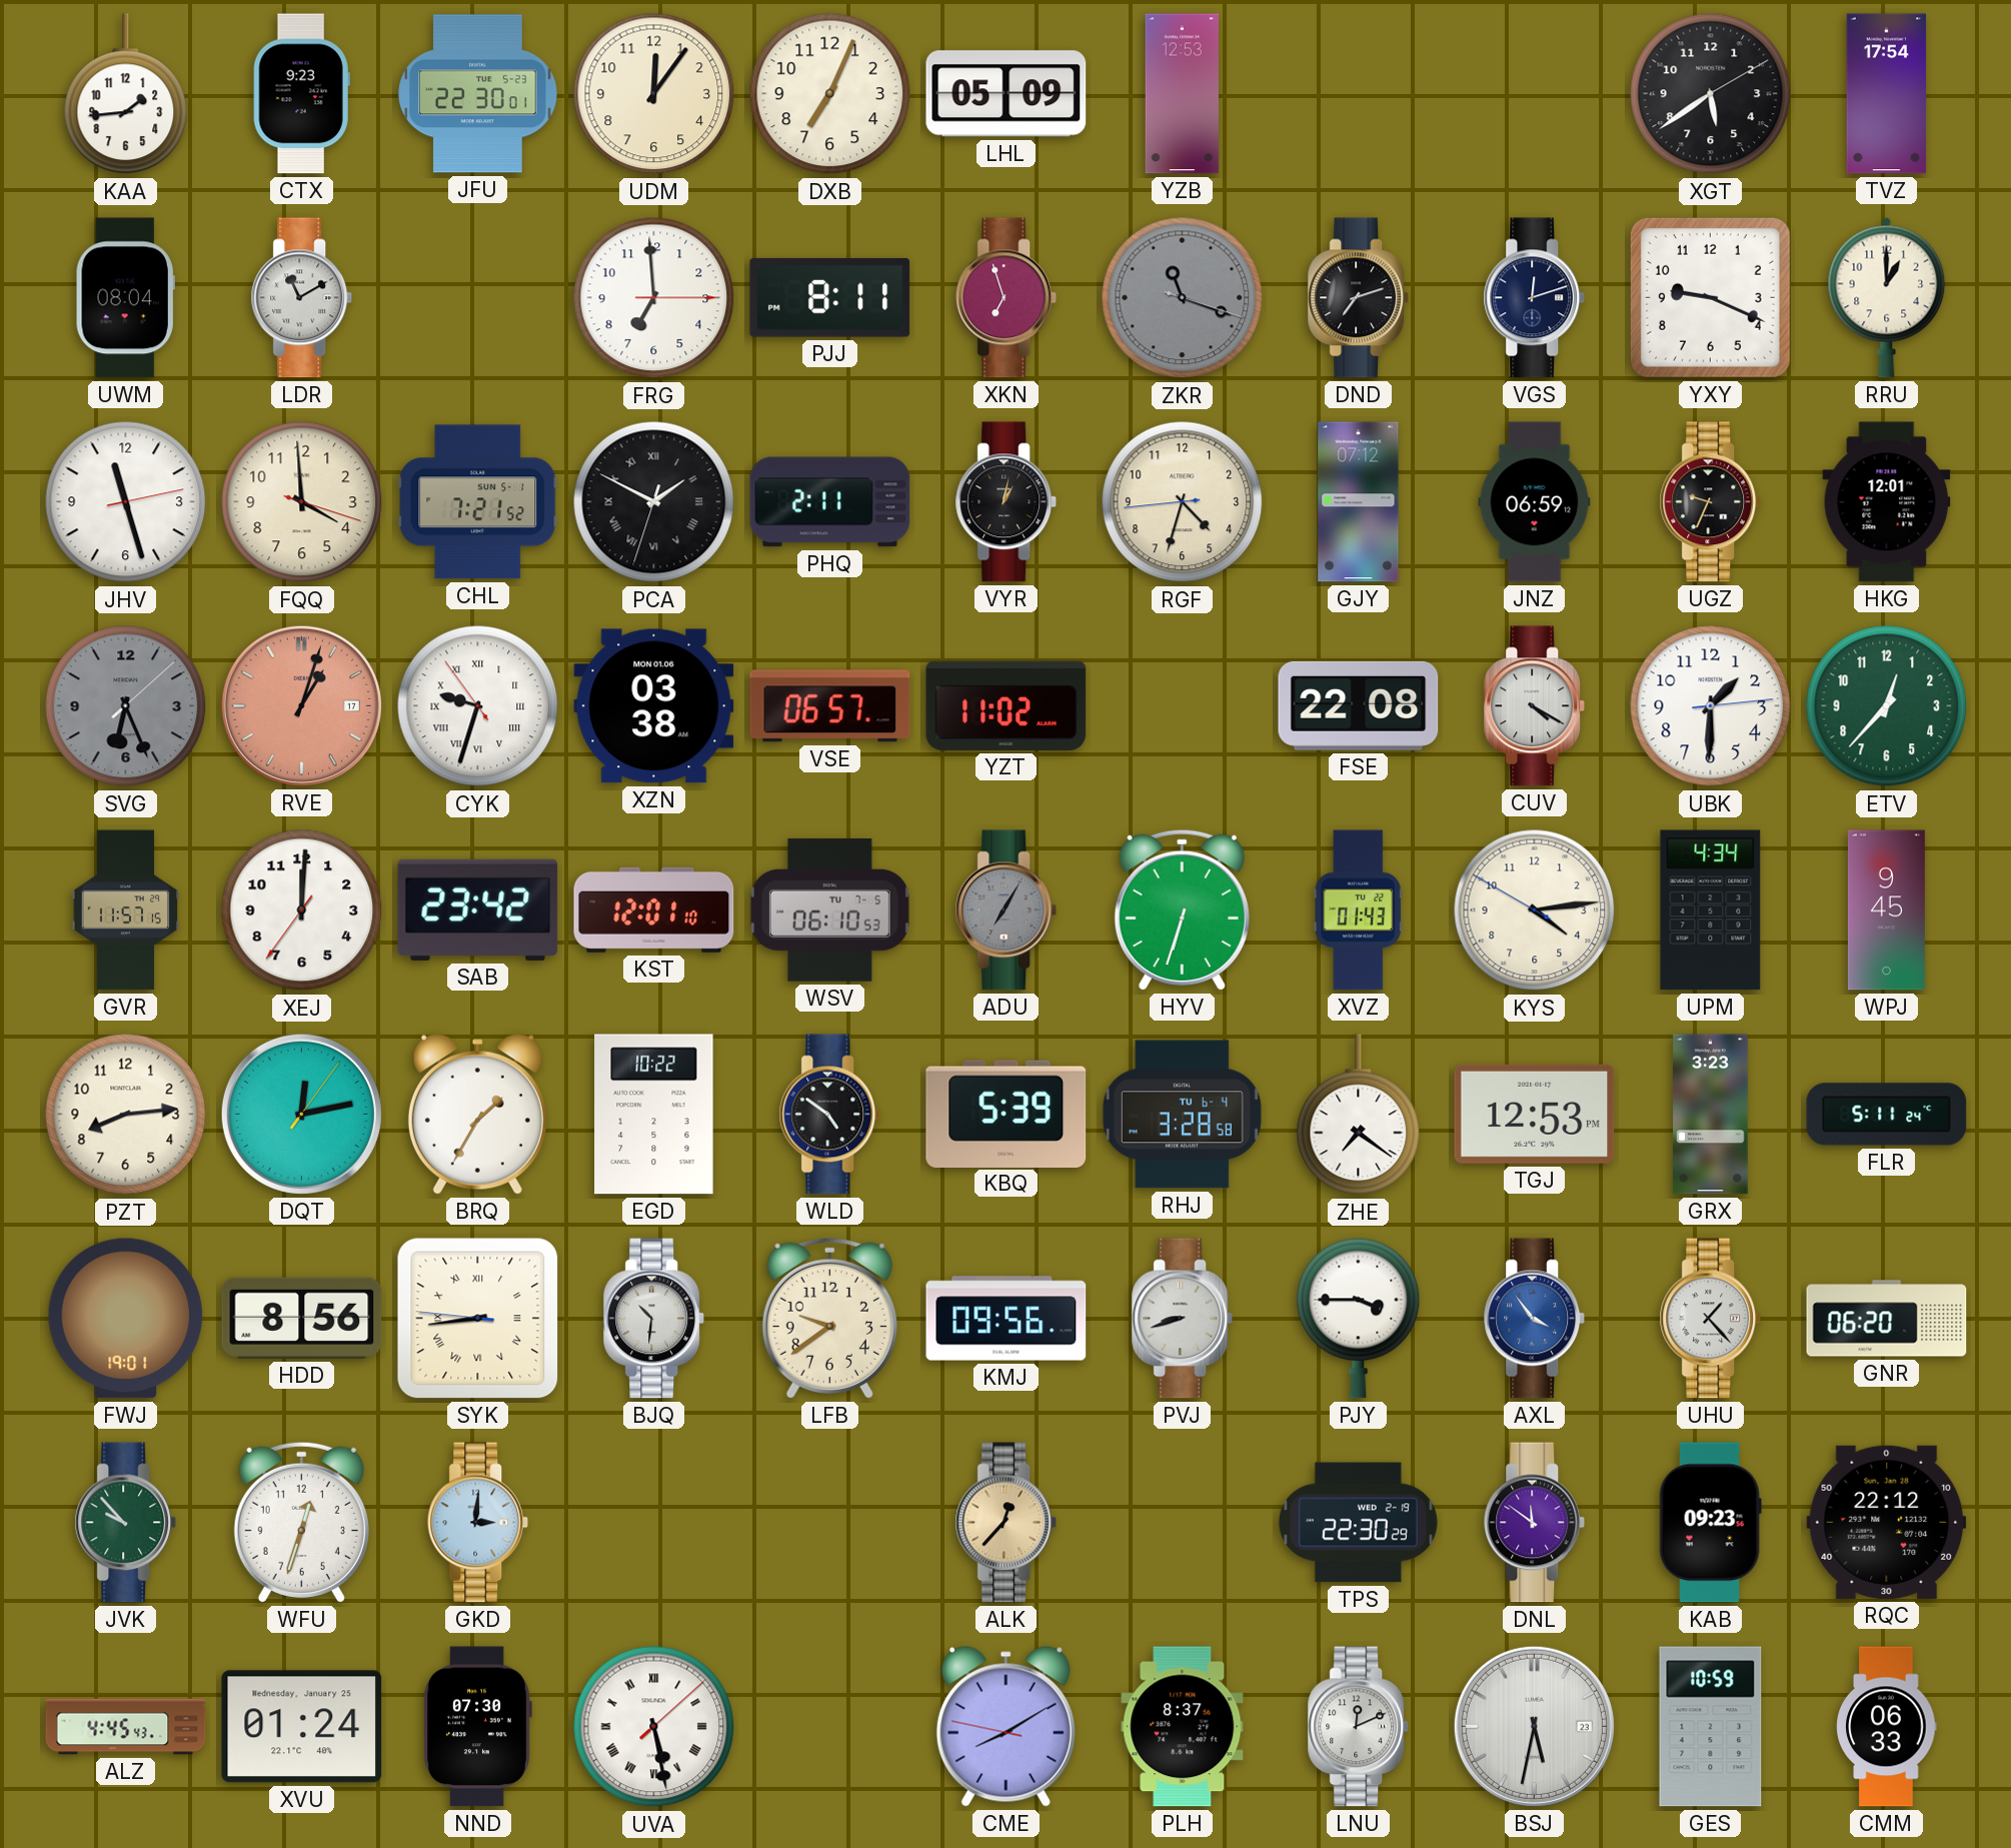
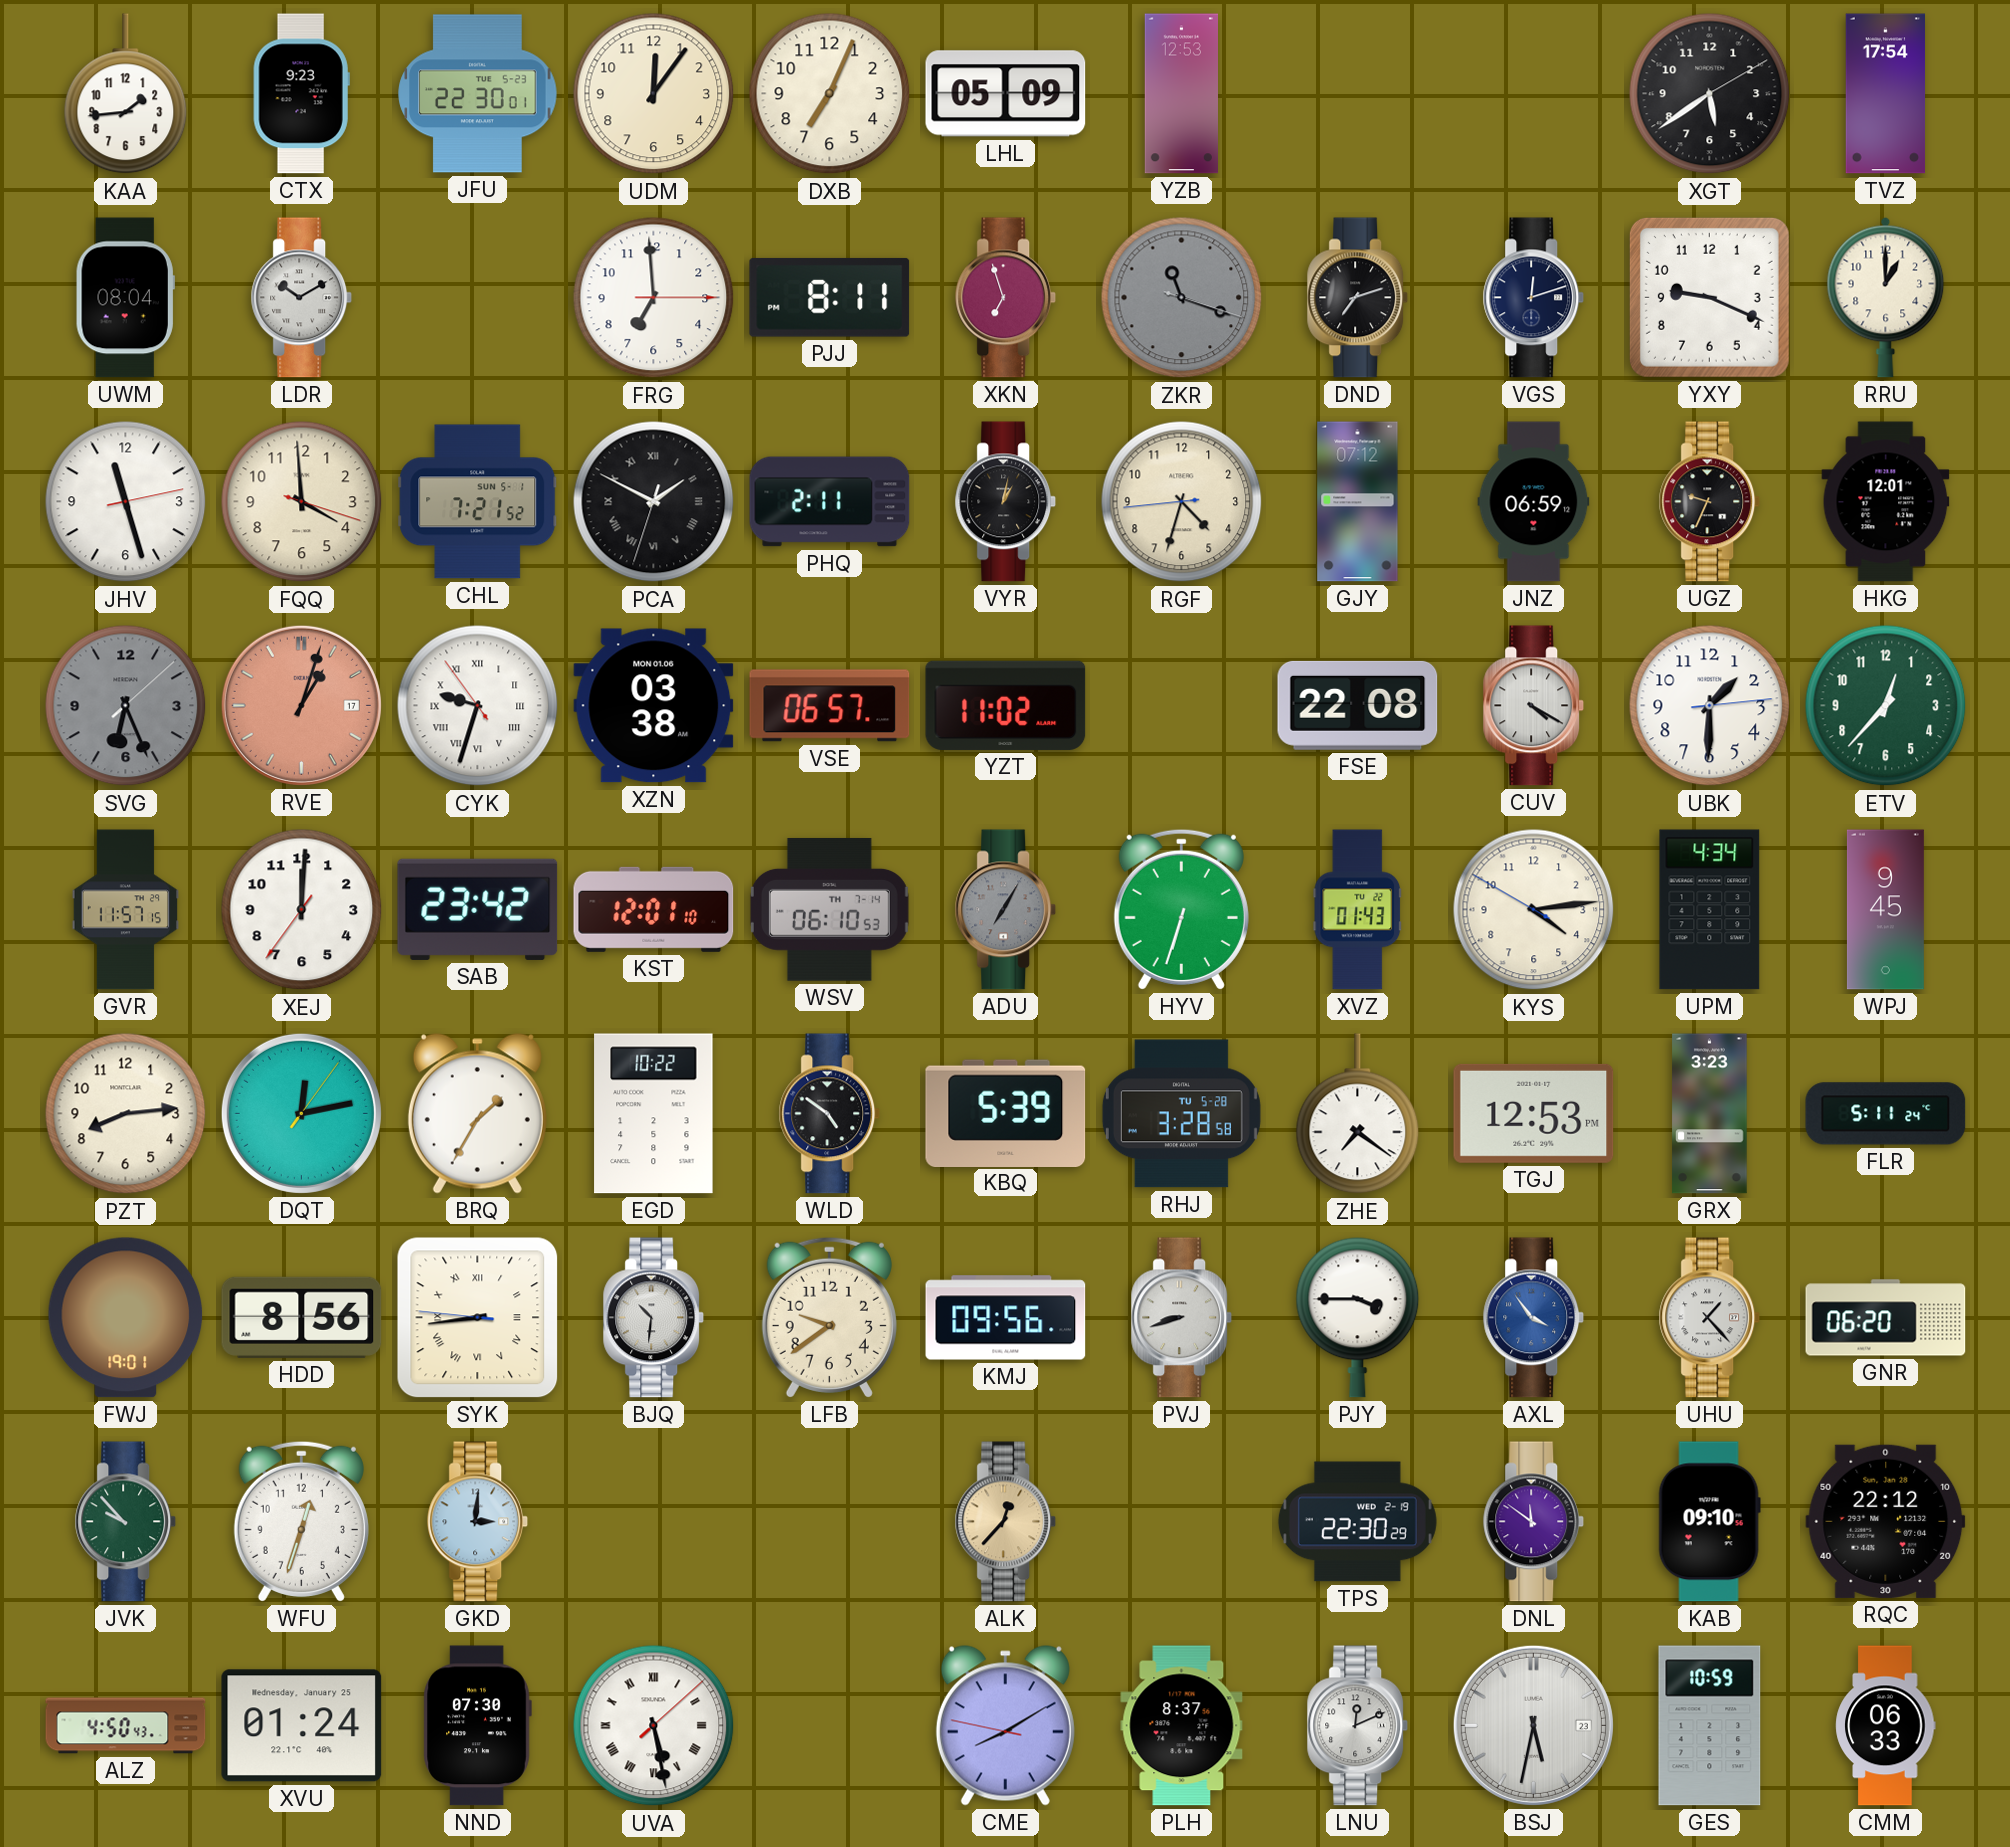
LDR: 11:10 -> 10:10
WSV date: TU 7-5 -> TH 7-14
RHJ date: TU 6-4 -> TU 5-28
KAB: 09:23 -> 09:10
ALZ: 4:45 -> 4:50
